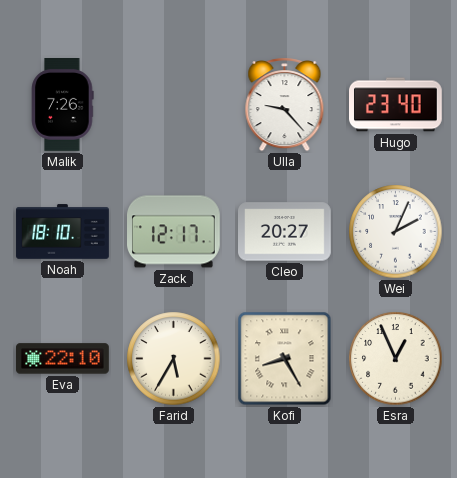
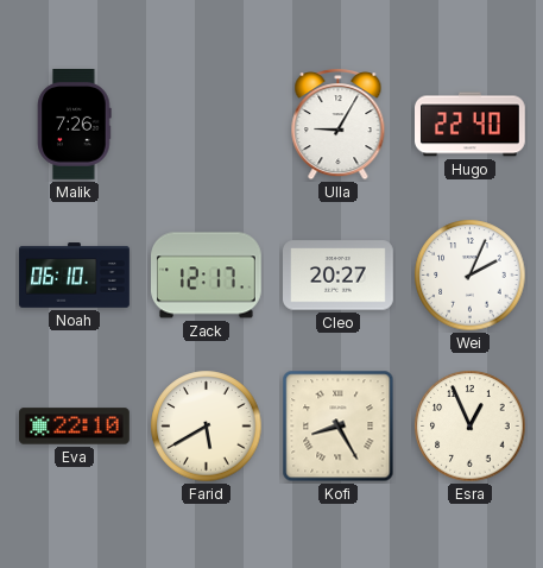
Ulla: 9:23 -> 9:05
Hugo: 23:40 -> 22:40
Noah: 18:10 -> 06:10
Farid: 5:35 -> 5:40
